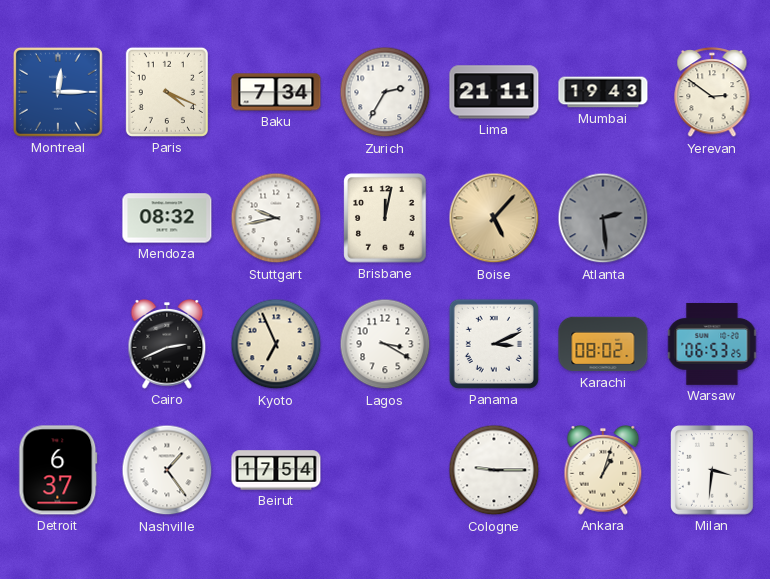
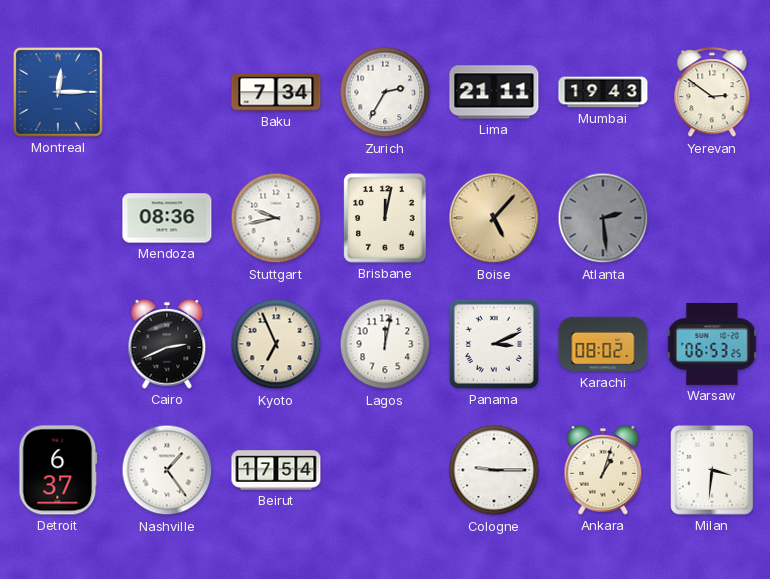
Paris: 4:19 -> none
Mendoza: 08:32 -> 08:36
Lagos: 3:20 -> 12:02
